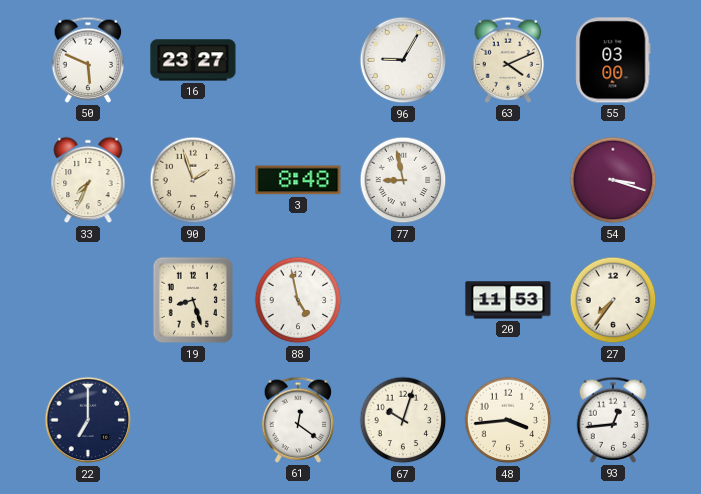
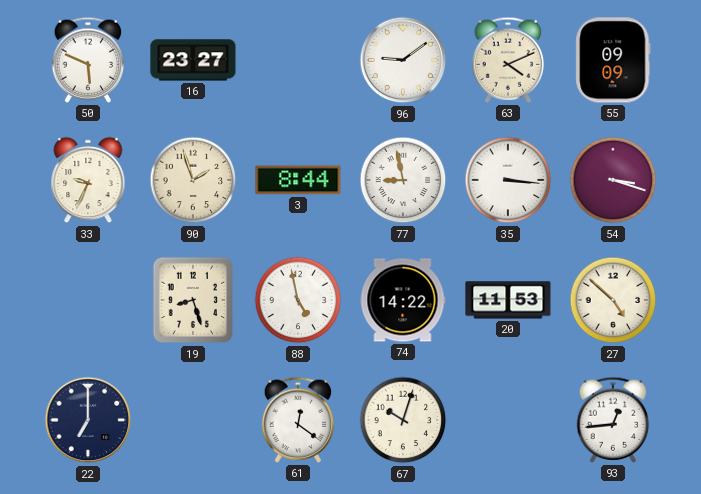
96: 9:05 -> 9:09
55: 03:00 -> 09:09
33: 7:34 -> 9:34
3: 8:48 -> 8:44
35: none -> 3:16
74: none -> 14:22
27: 7:36 -> 4:52
48: 3:44 -> none
